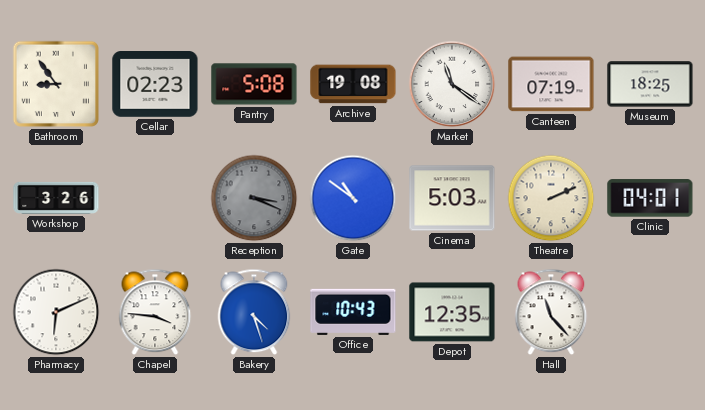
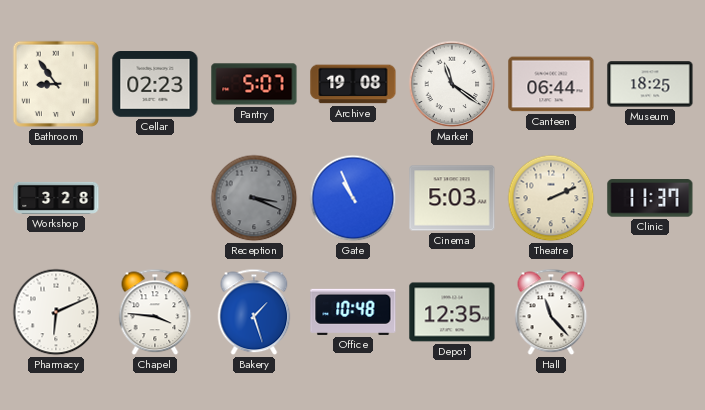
Pantry: 5:08 -> 5:07
Canteen: 07:19 -> 06:44
Workshop: 3:26 -> 3:28
Gate: 10:51 -> 10:56
Clinic: 04:01 -> 11:37
Bakery: 4:27 -> 1:27
Office: 10:43 -> 10:48
